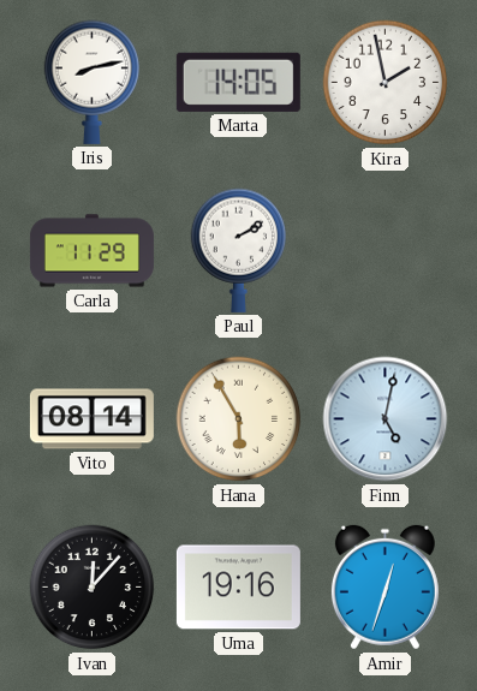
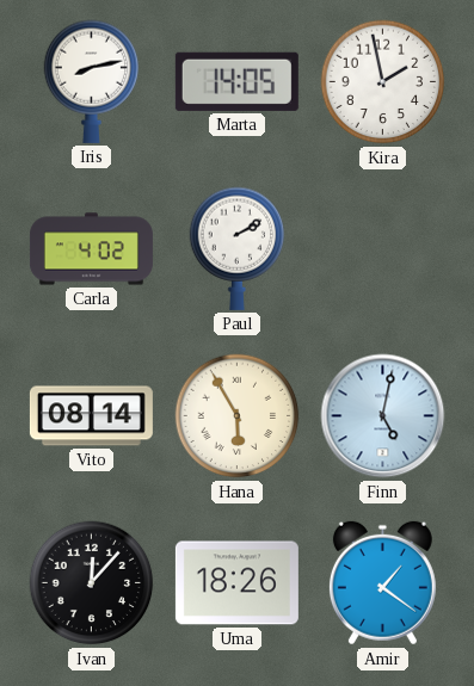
Carla: 11:29 -> 4:02
Uma: 19:16 -> 18:26
Amir: 12:33 -> 1:21
